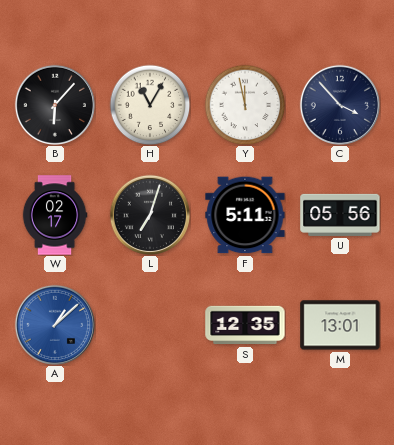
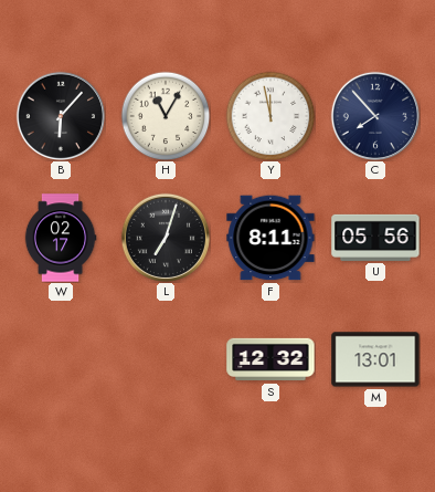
C: 3:53 -> 7:53
F: 5:11 -> 8:11
A: 1:08 -> none
S: 12:35 -> 12:32
